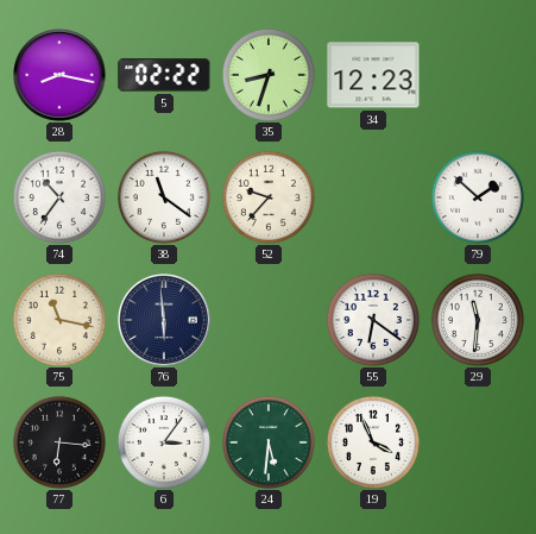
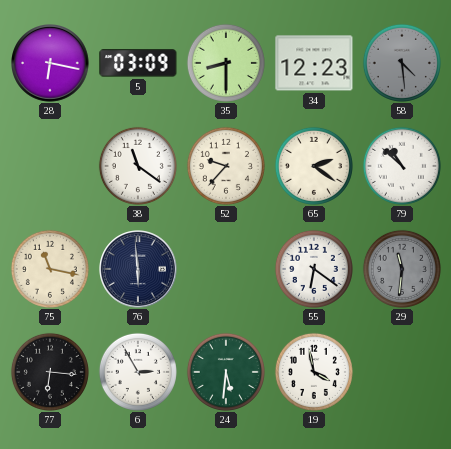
28: 8:17 -> 6:17
5: 02:22 -> 03:09
35: 8:33 -> 8:30
58: none -> 4:29
74: 10:36 -> none
65: none -> 2:21
79: 1:52 -> 10:52
29 dial: white -> grey
6: 3:06 -> 2:55
19: 3:56 -> 3:58
